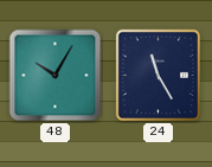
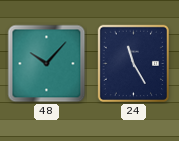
48: 10:05 -> 10:07
